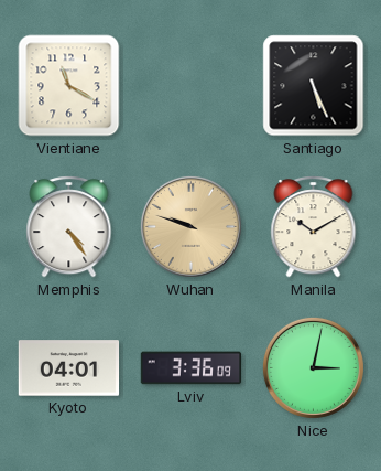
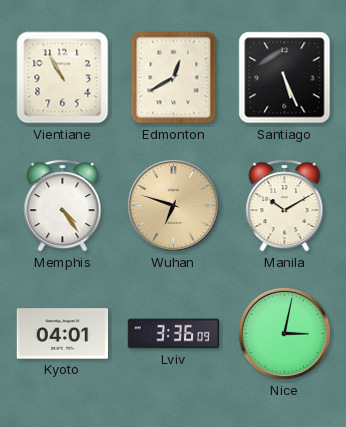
Vientiane: 11:20 -> 10:55
Edmonton: none -> 12:40
Wuhan: 9:48 -> 6:48
